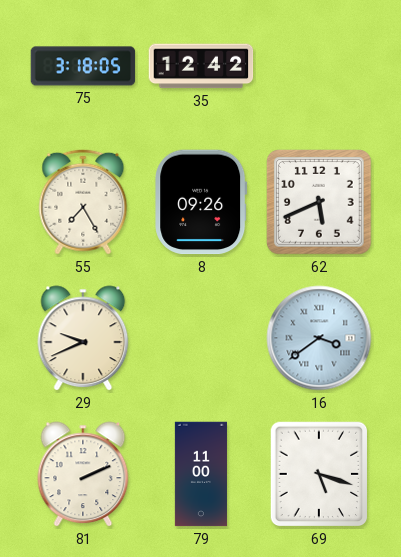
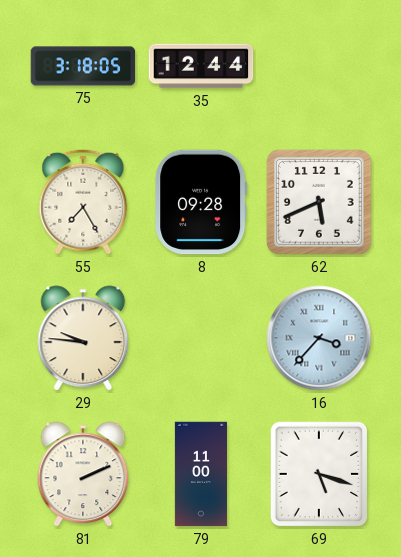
35: 12:42 -> 12:44
8: 09:26 -> 09:28
29: 9:41 -> 9:46
16: 3:39 -> 3:37
